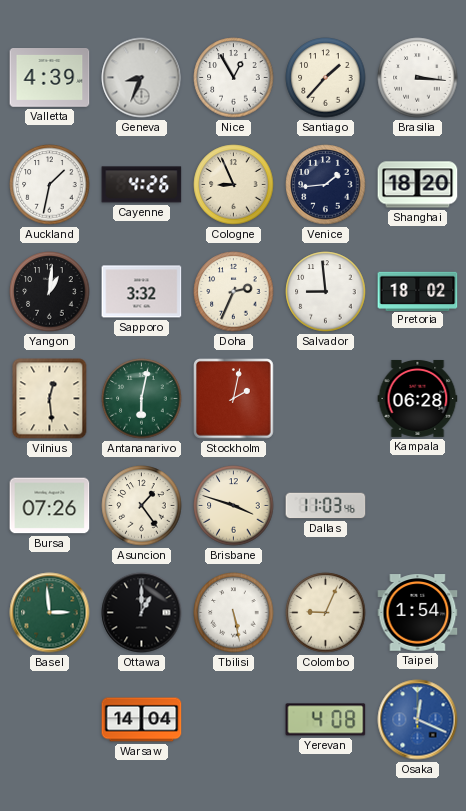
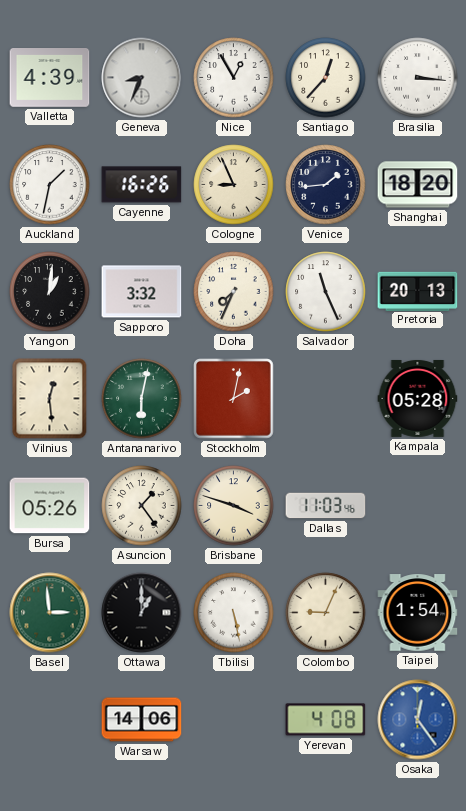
Santiago: 1:37 -> 12:37
Cayenne: 4:26 -> 16:26
Doha: 2:34 -> 7:34
Salvador: 8:59 -> 11:26
Pretoria: 18:02 -> 20:13
Kampala: 06:28 -> 05:28
Bursa: 07:26 -> 05:26
Warsaw: 14:04 -> 14:06
Osaka: 12:19 -> 12:24
